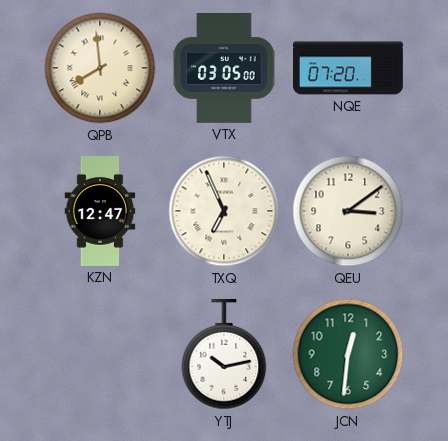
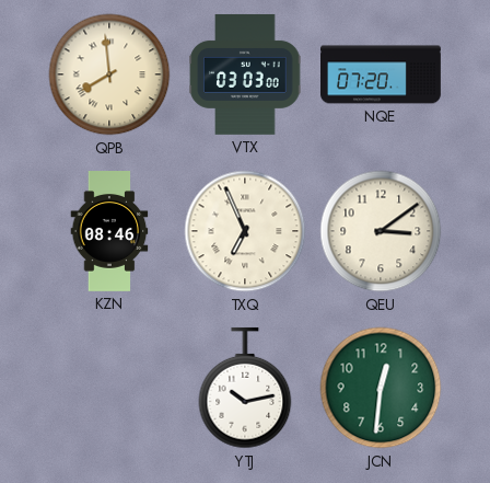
VTX: 03:05 -> 03:03
KZN: 12:47 -> 08:46
